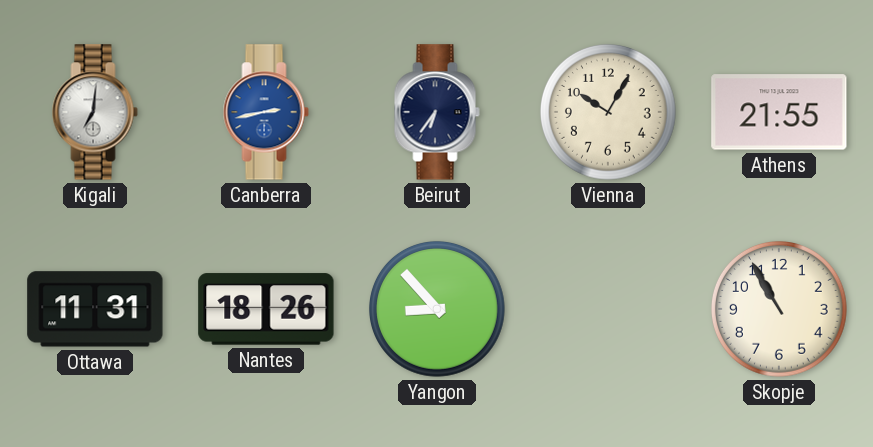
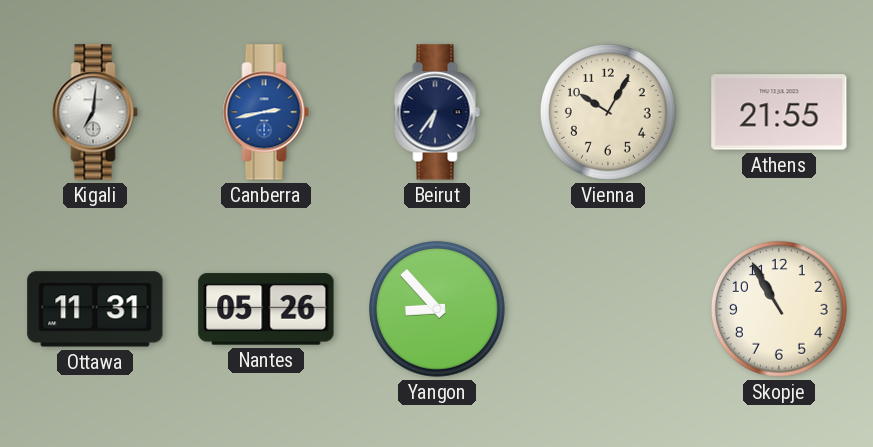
Nantes: 18:26 -> 05:26
